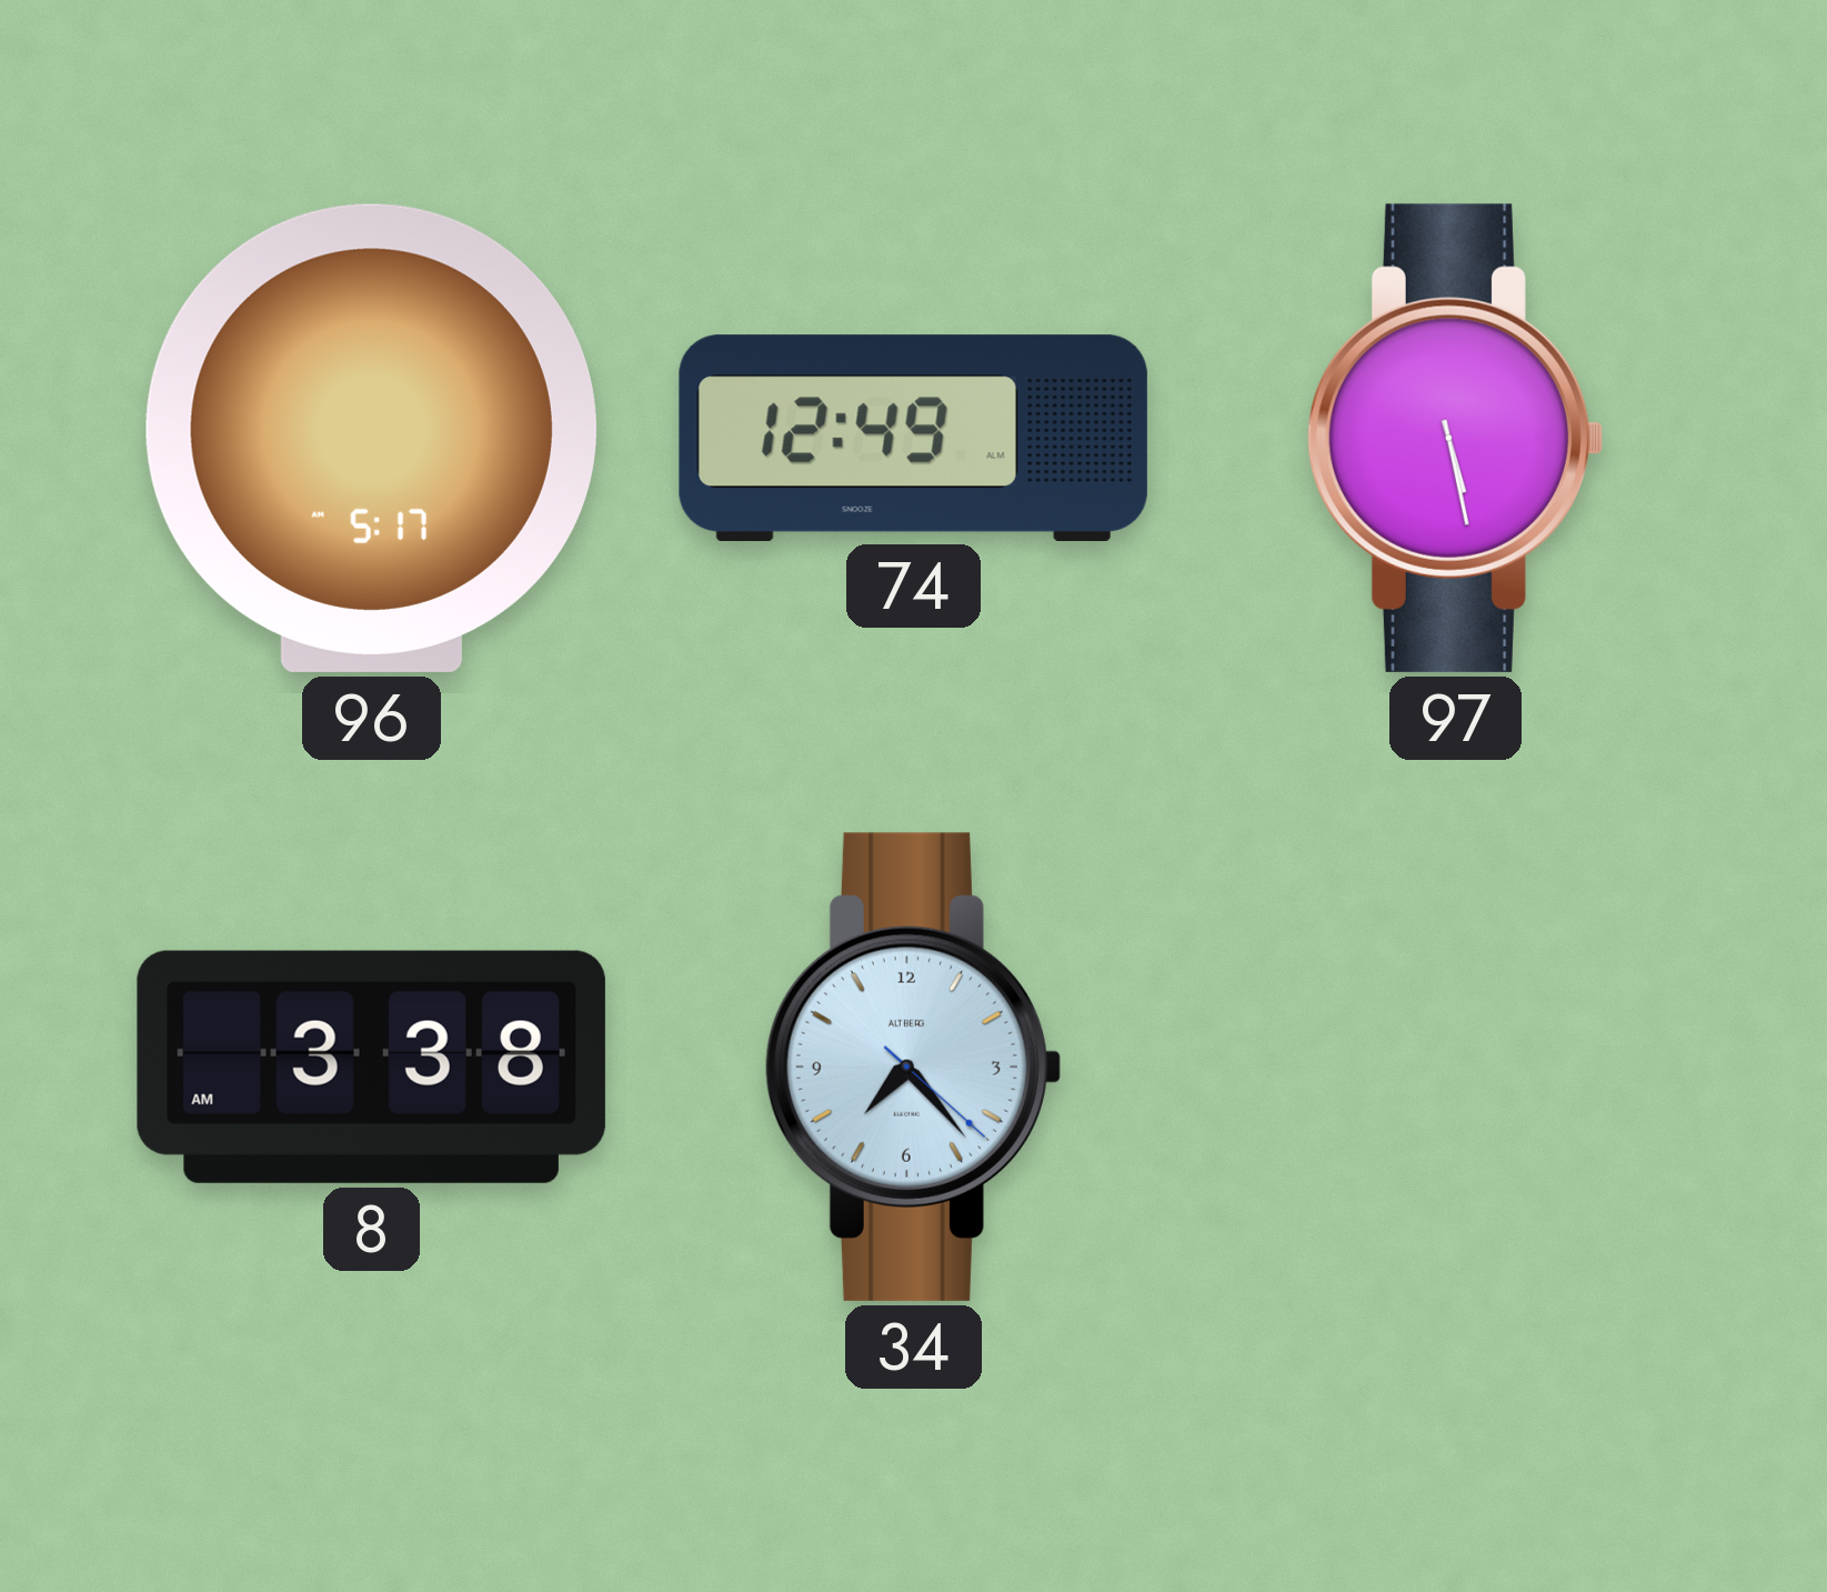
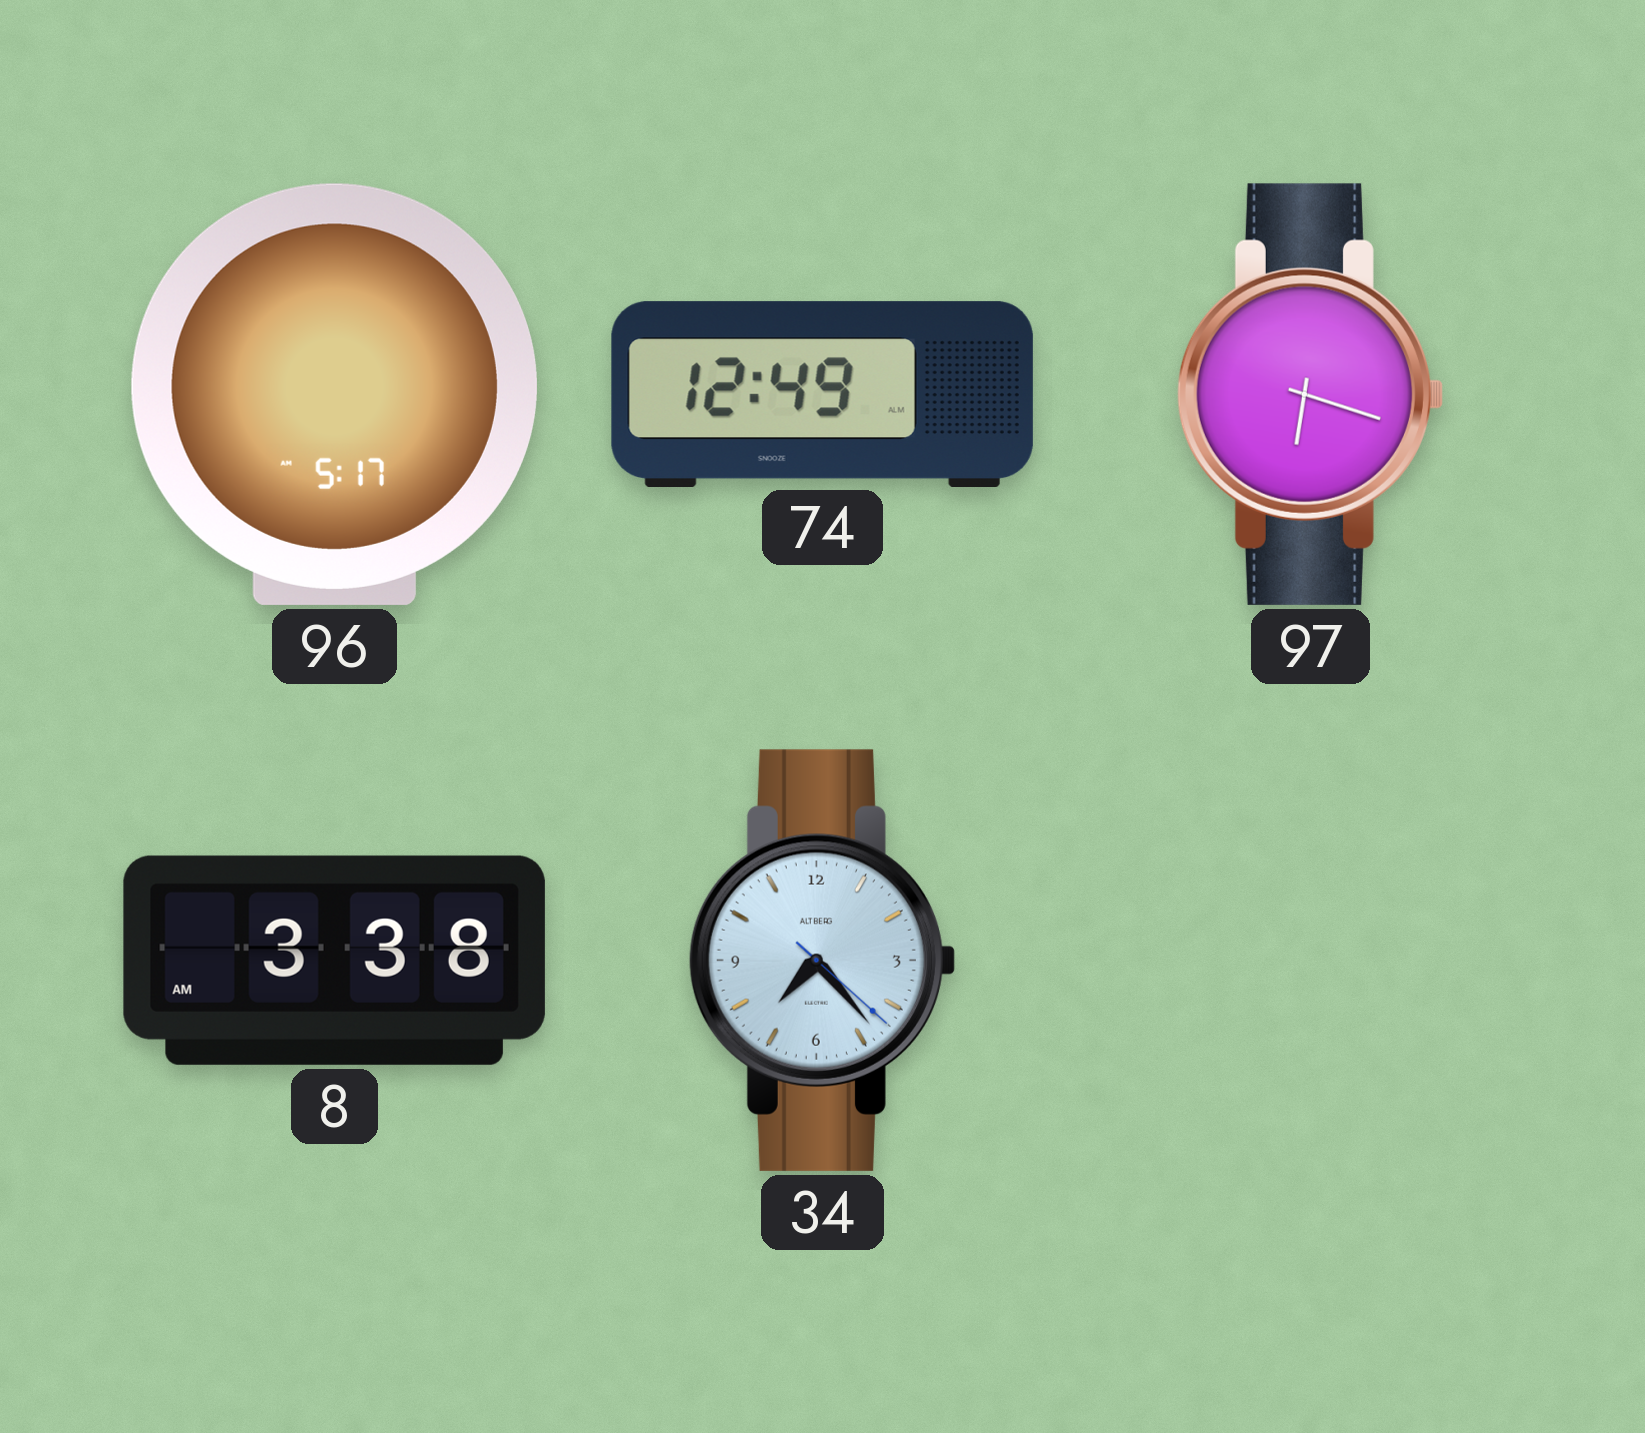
97: 5:28 -> 6:18
